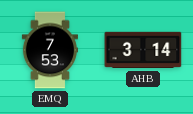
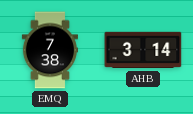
EMQ: 7:53 -> 7:38
